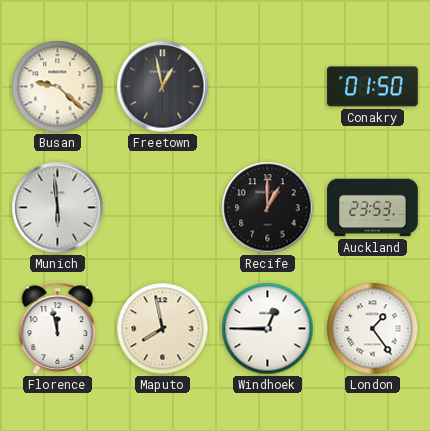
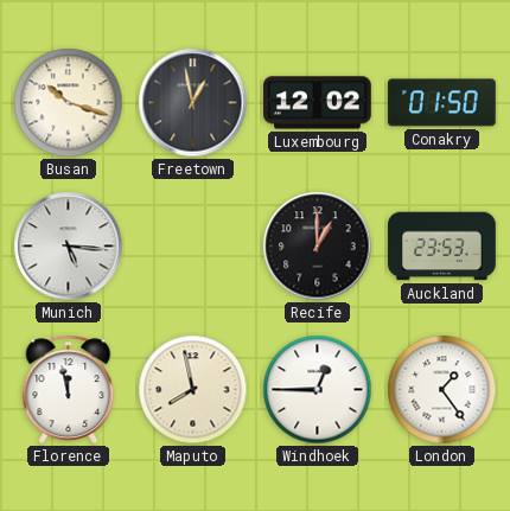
Busan: 9:22 -> 10:18
Luxembourg: none -> 12:02
Munich: 5:59 -> 5:16
